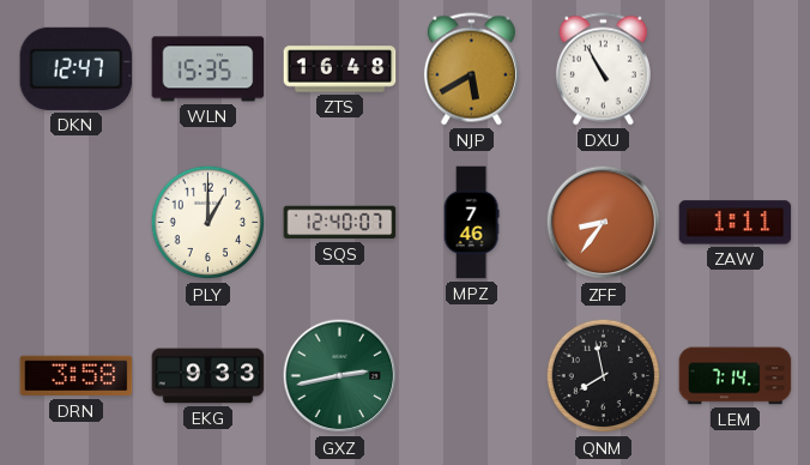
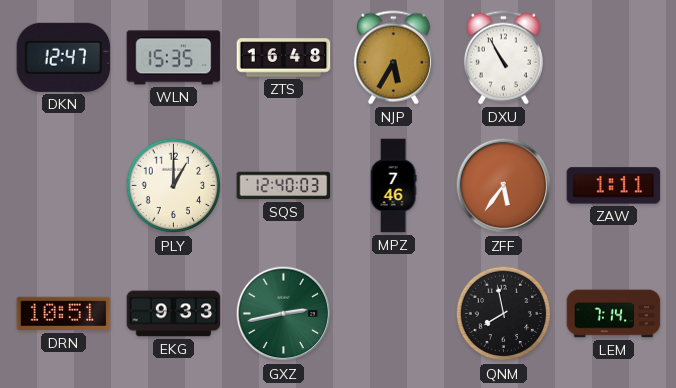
NJP: 5:40 -> 5:35
SQS: 12:40:07 -> 12:40:03
ZFF: 8:36 -> 5:36
DRN: 3:58 -> 10:51
